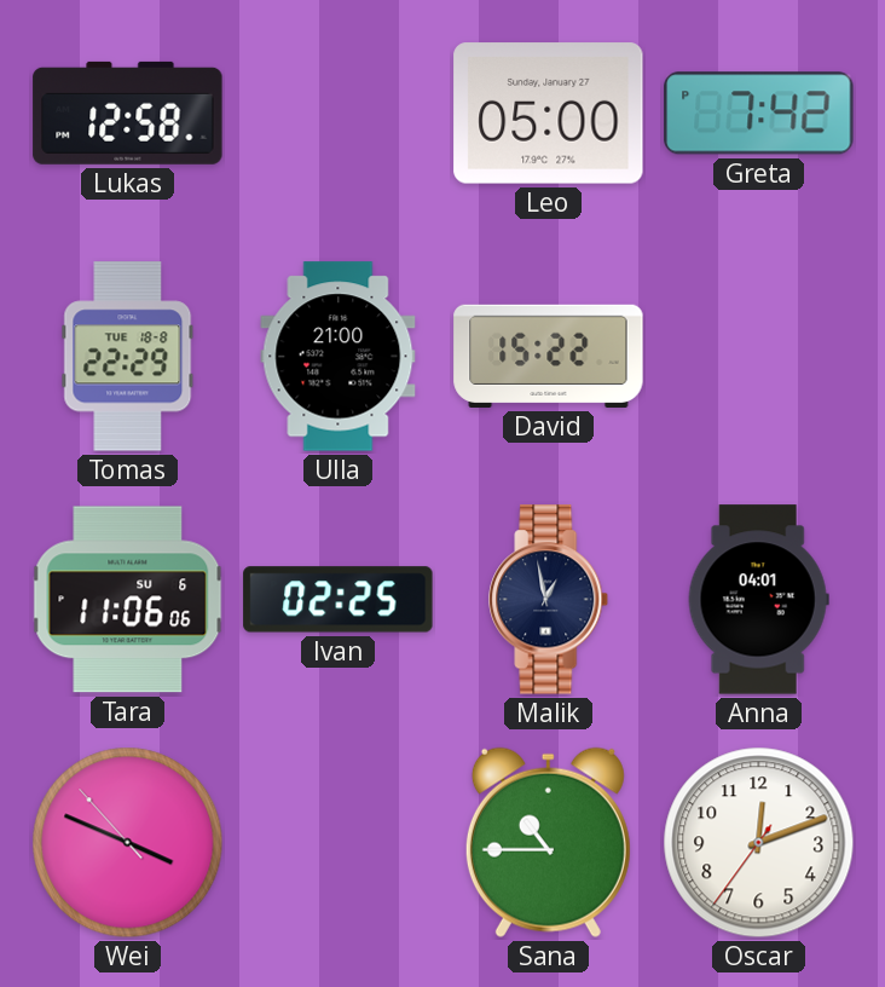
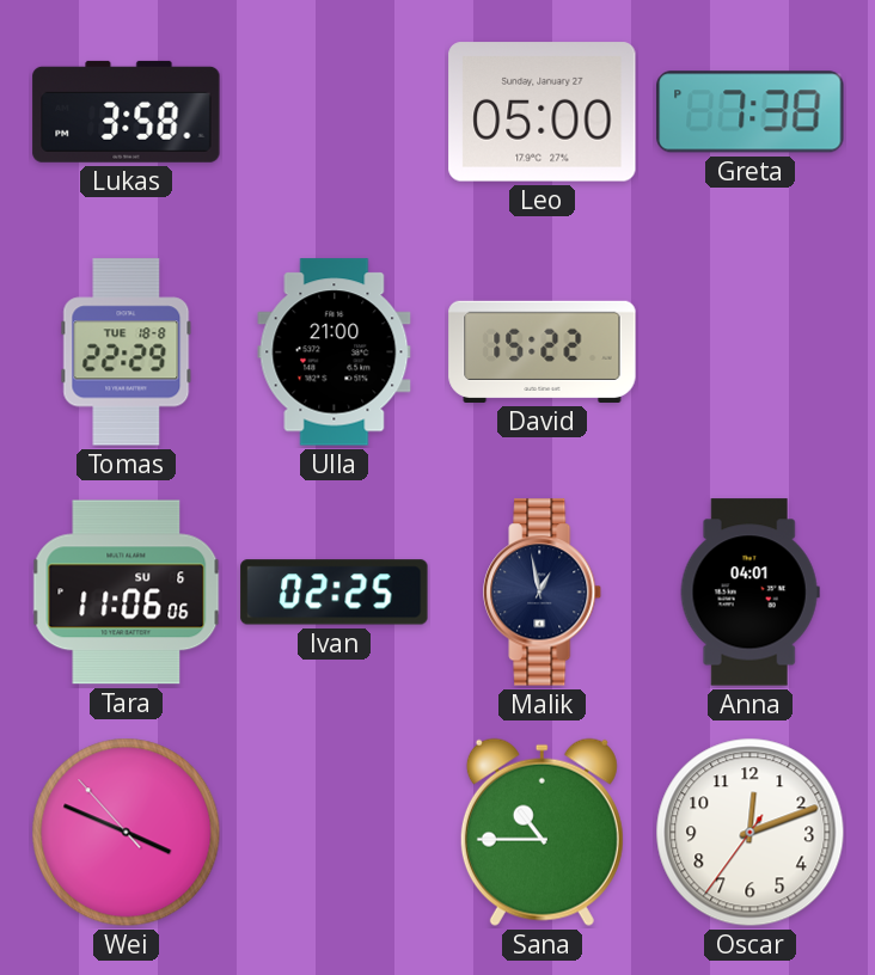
Lukas: 12:58 -> 3:58
Greta: 7:42 -> 7:38
